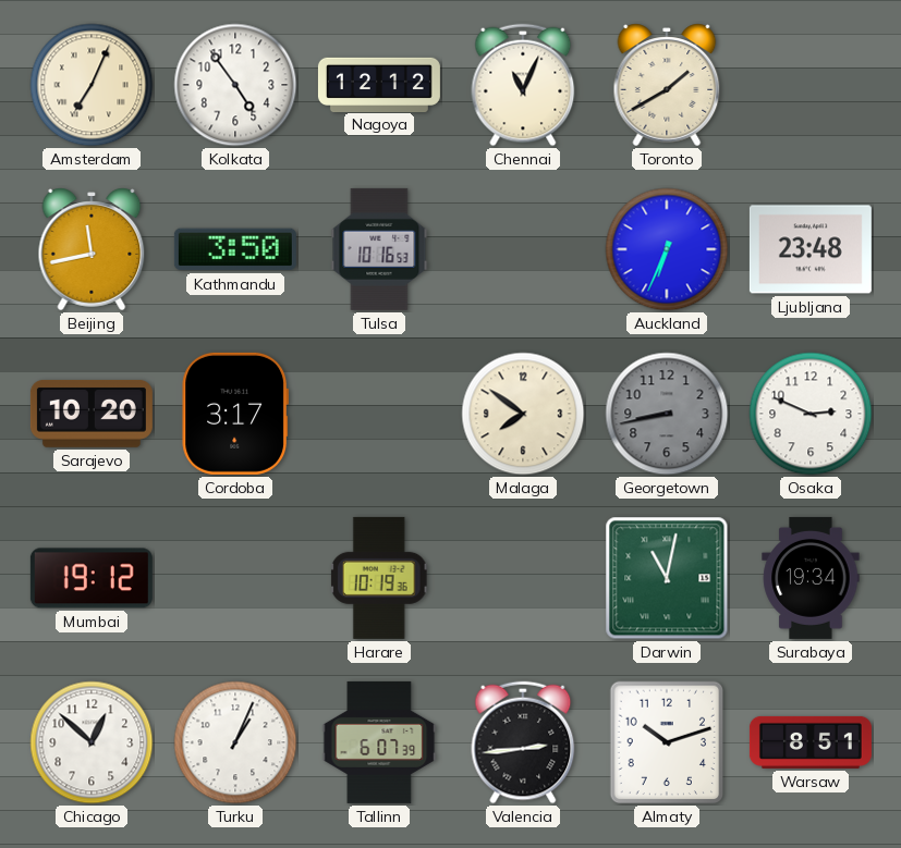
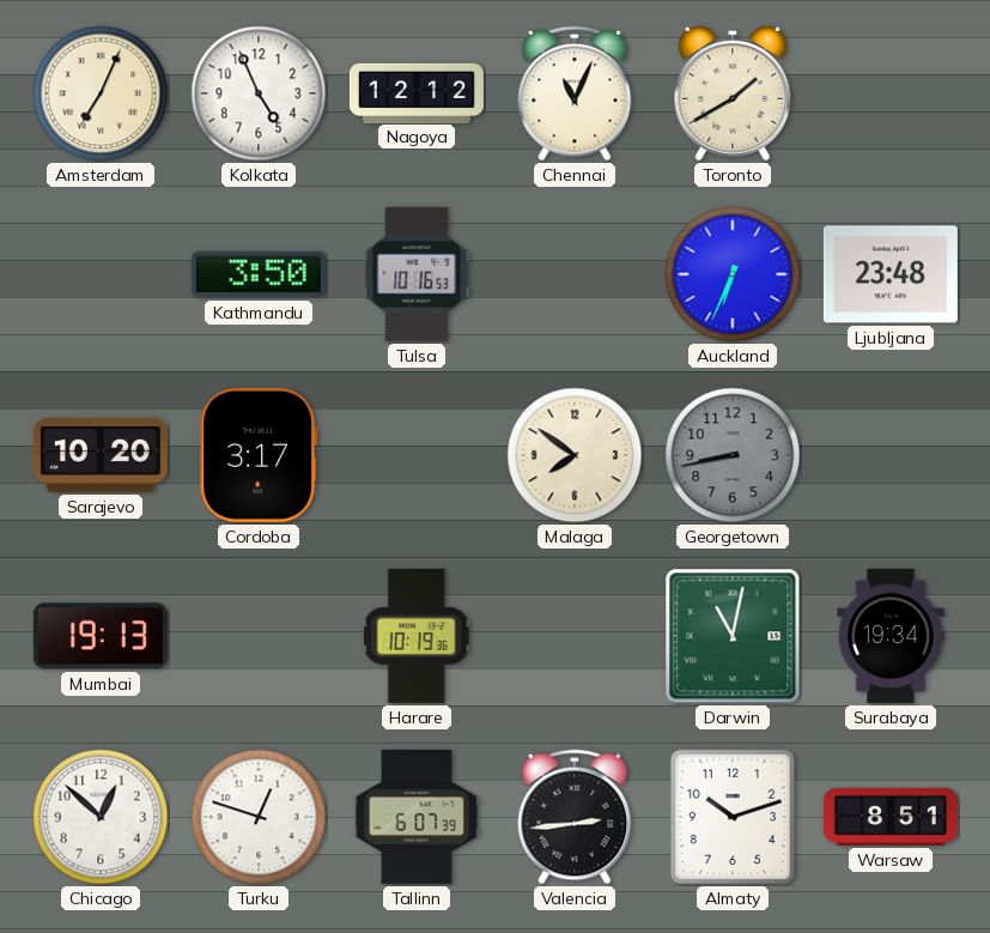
Kolkata: 4:54 -> 4:56
Beijing: 11:43 -> none
Osaka: 2:49 -> none
Mumbai: 19:12 -> 19:13
Turku: 1:04 -> 12:48
